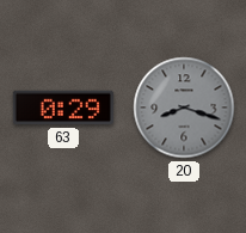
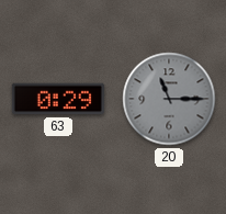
20: 8:18 -> 11:15
